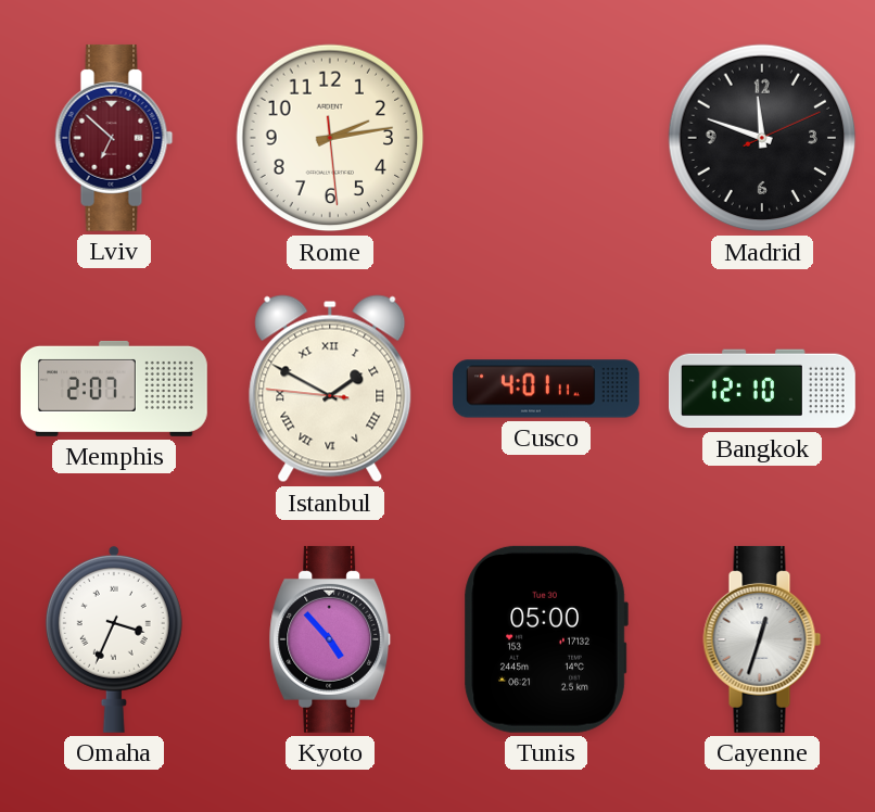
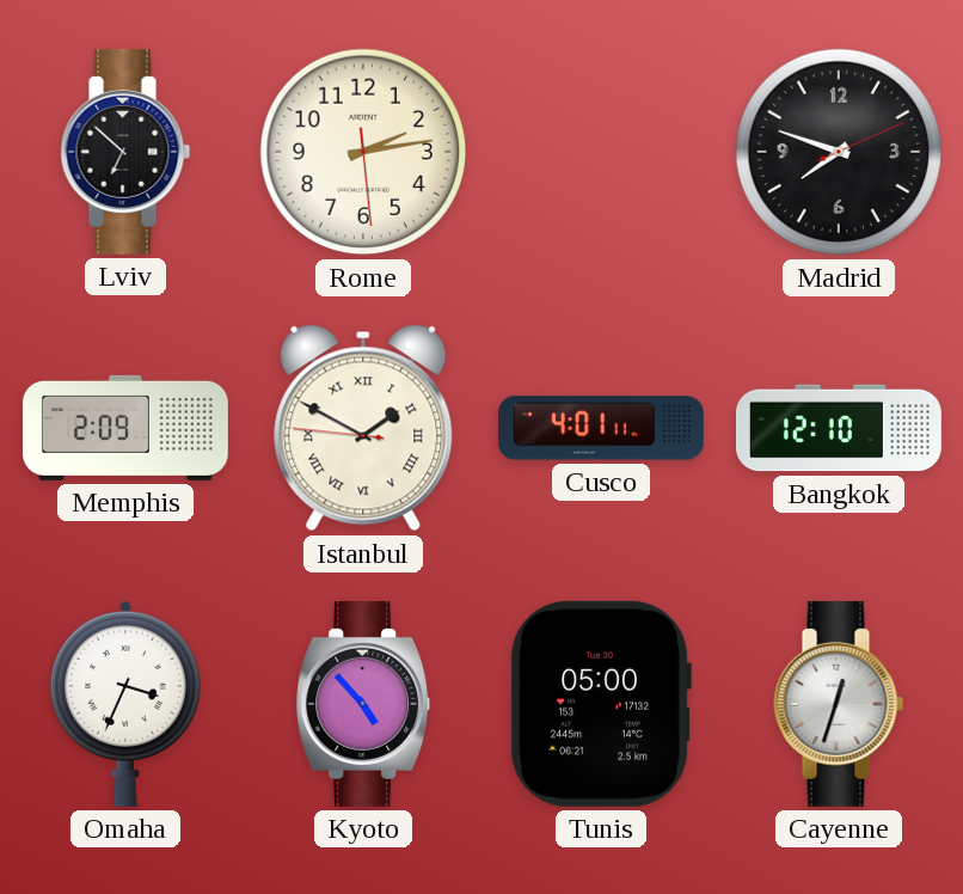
Lviv dial: burgundy -> black
Madrid: 11:48 -> 7:48
Memphis: 2:07 -> 2:09
